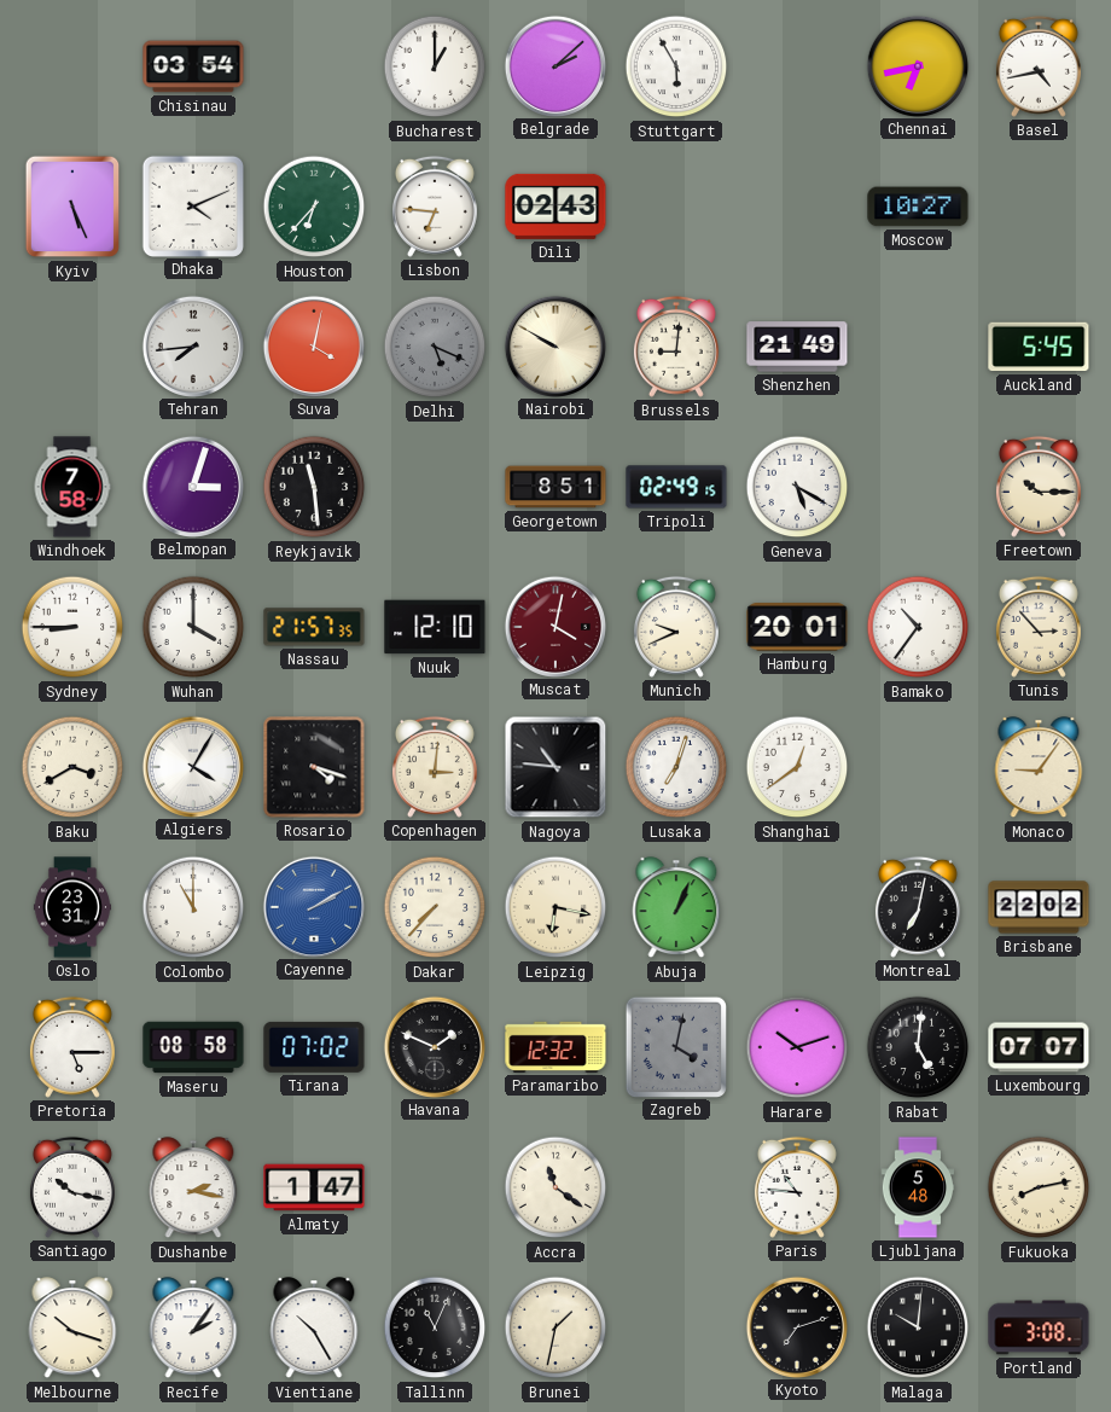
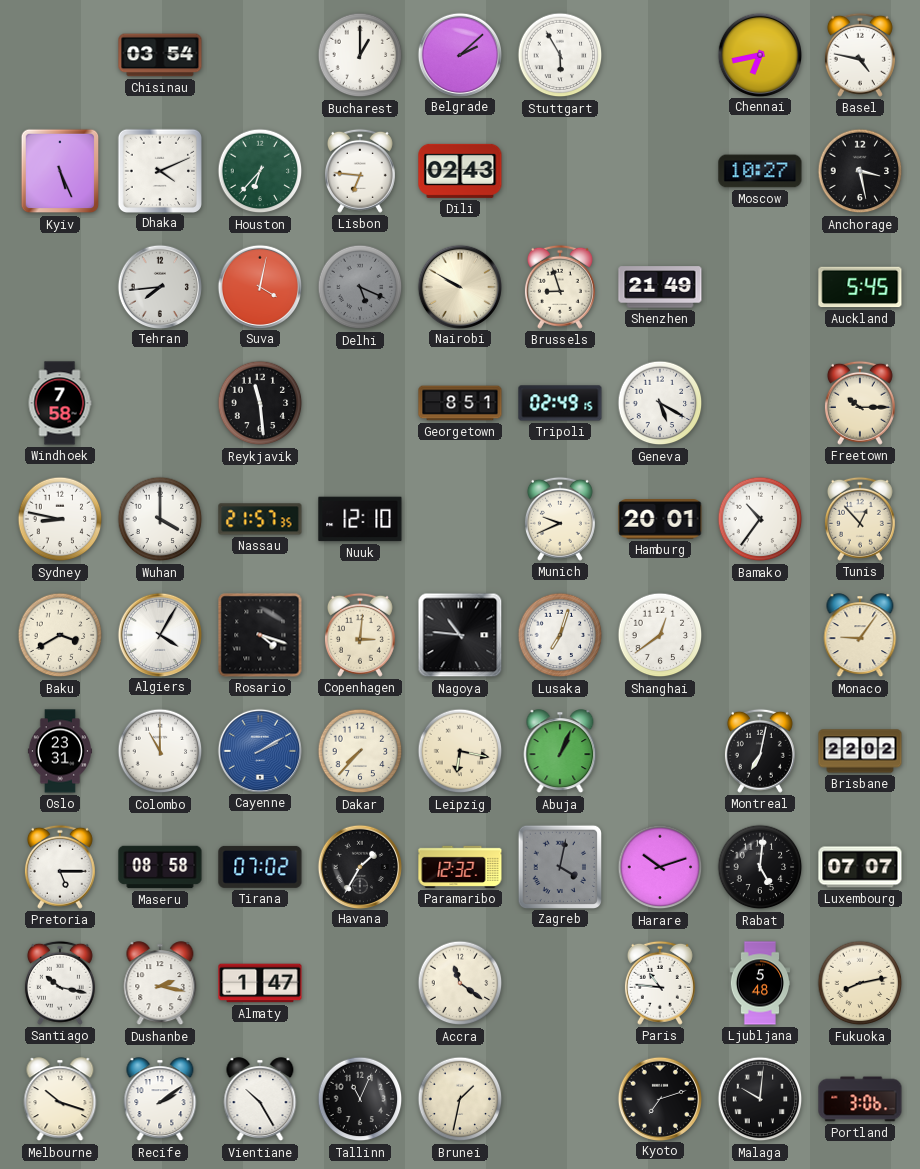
Basel: 4:43 -> 4:47
Anchorage: none -> 3:28
Brussels: 9:01 -> 8:57
Belmopan: 3:03 -> none
Sydney: 8:45 -> 8:47
Muscat: 4:02 -> none
Tunis: 2:53 -> 12:53
Havana: 1:49 -> 1:35
Recife: 2:06 -> 2:09
Portland: 3:08 -> 3:06
